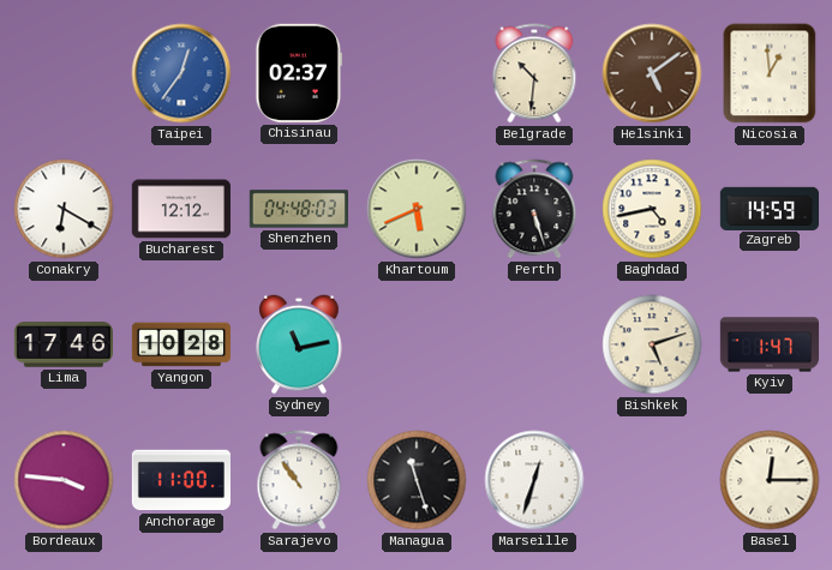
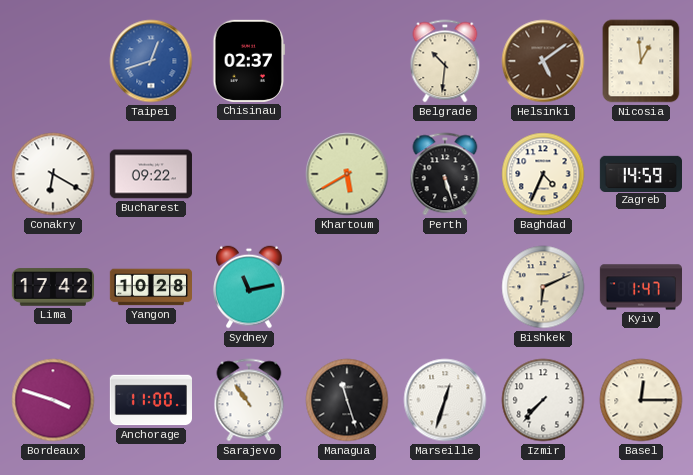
Taipei: 12:36 -> 12:42
Bucharest: 12:12 -> 09:22
Shenzhen: 04:48 -> none
Khartoum: 5:41 -> 5:40
Baghdad: 4:43 -> 4:34
Lima: 17:46 -> 17:42
Bishkek: 5:12 -> 6:11
Bordeaux: 3:46 -> 3:48
Izmir: none -> 7:37
